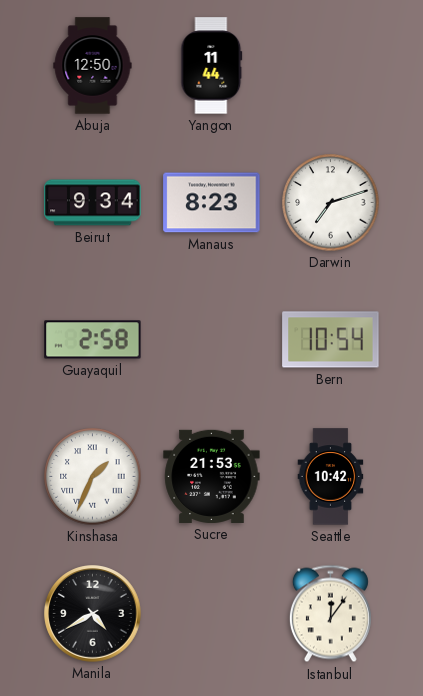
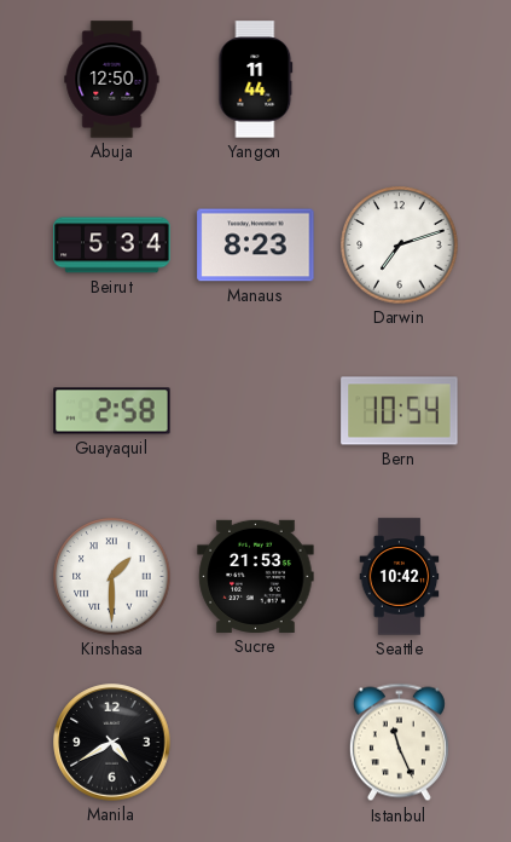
Beirut: 9:34 -> 5:34
Kinshasa: 1:34 -> 1:30
Istanbul: 12:06 -> 11:26
